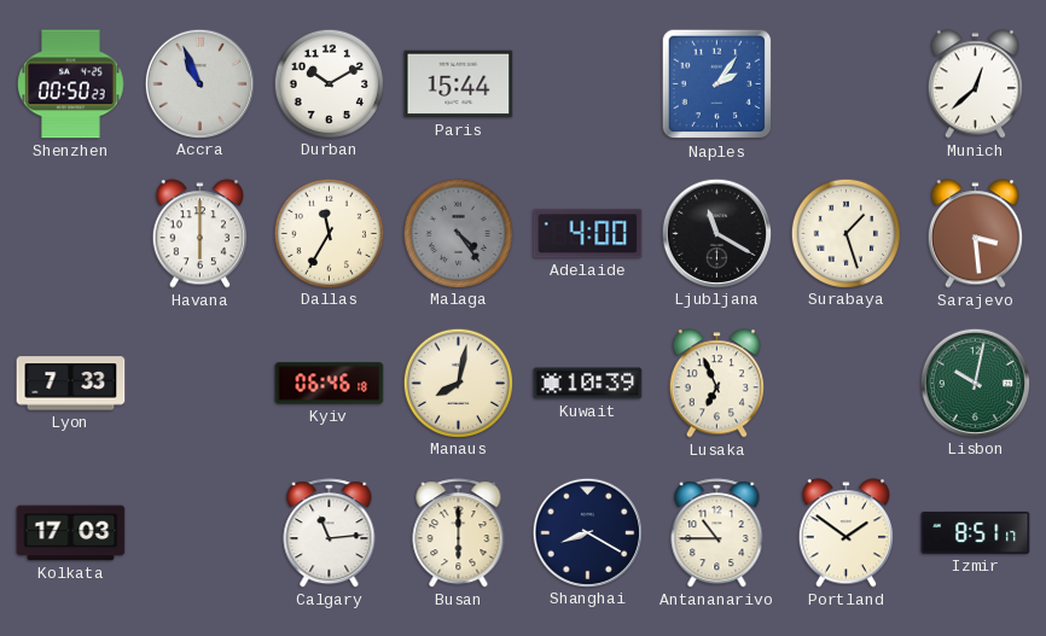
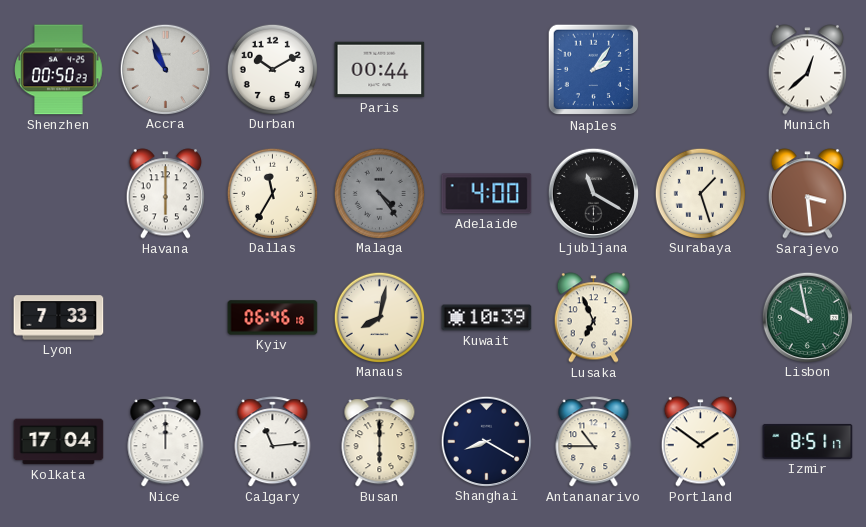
Paris: 15:44 -> 00:44
Lisbon: 10:02 -> 9:58
Kolkata: 17:03 -> 17:04
Nice: none -> 12:00
